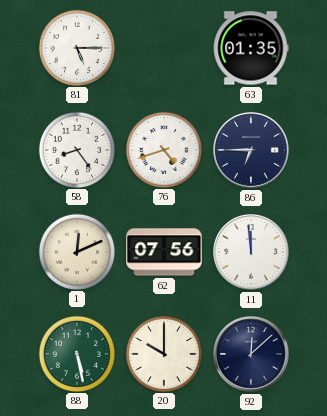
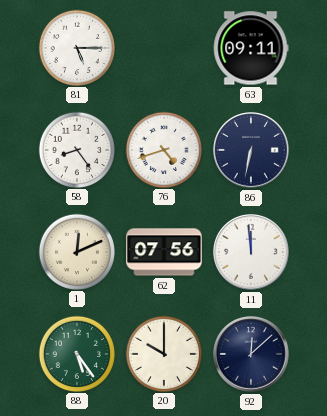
63: 01:35 -> 09:11
86: 6:45 -> 6:32
88: 5:28 -> 5:24
